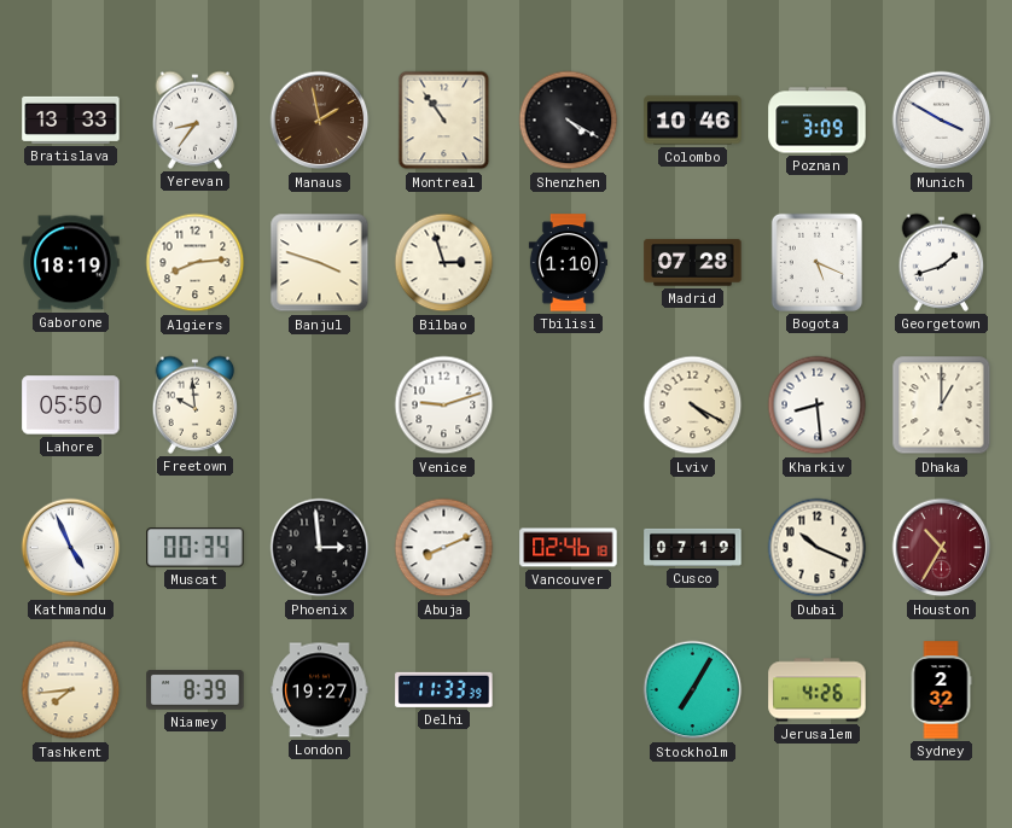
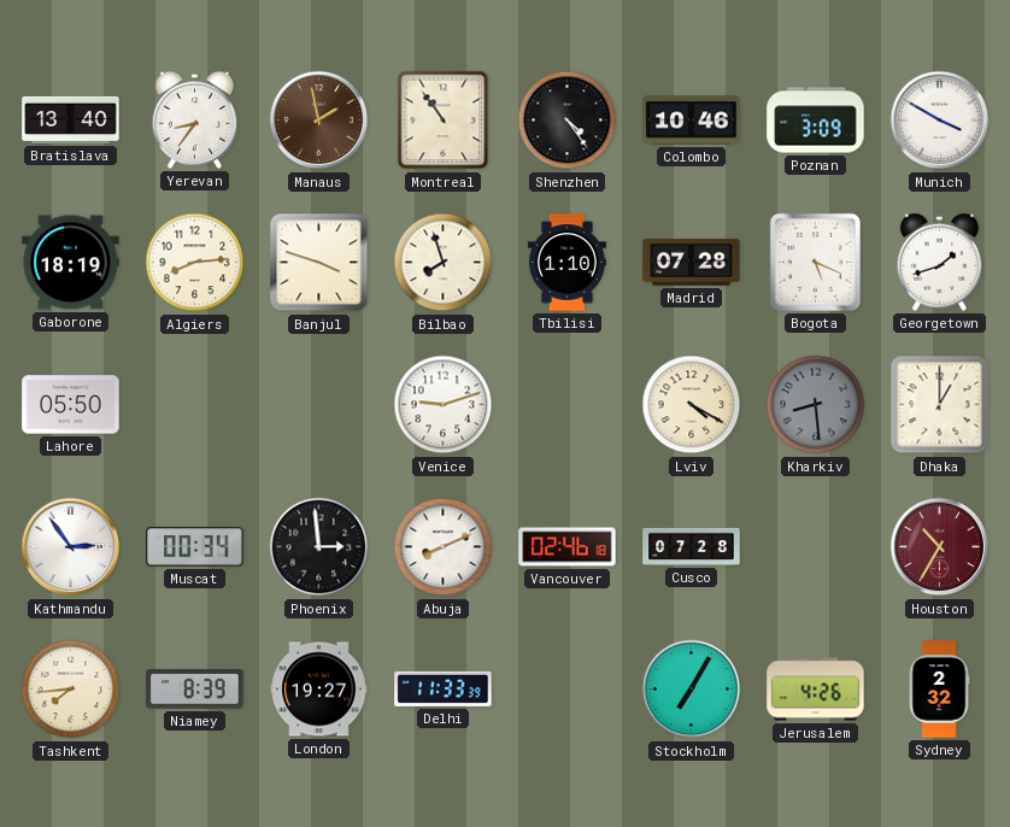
Bratislava: 13:33 -> 13:40
Shenzhen: 4:20 -> 4:24
Bilbao: 2:57 -> 7:57
Freetown: 9:59 -> none
Kharkiv dial: white -> grey
Kathmandu: 4:56 -> 2:54
Cusco: 07:19 -> 07:28
Dubai: 10:19 -> none
